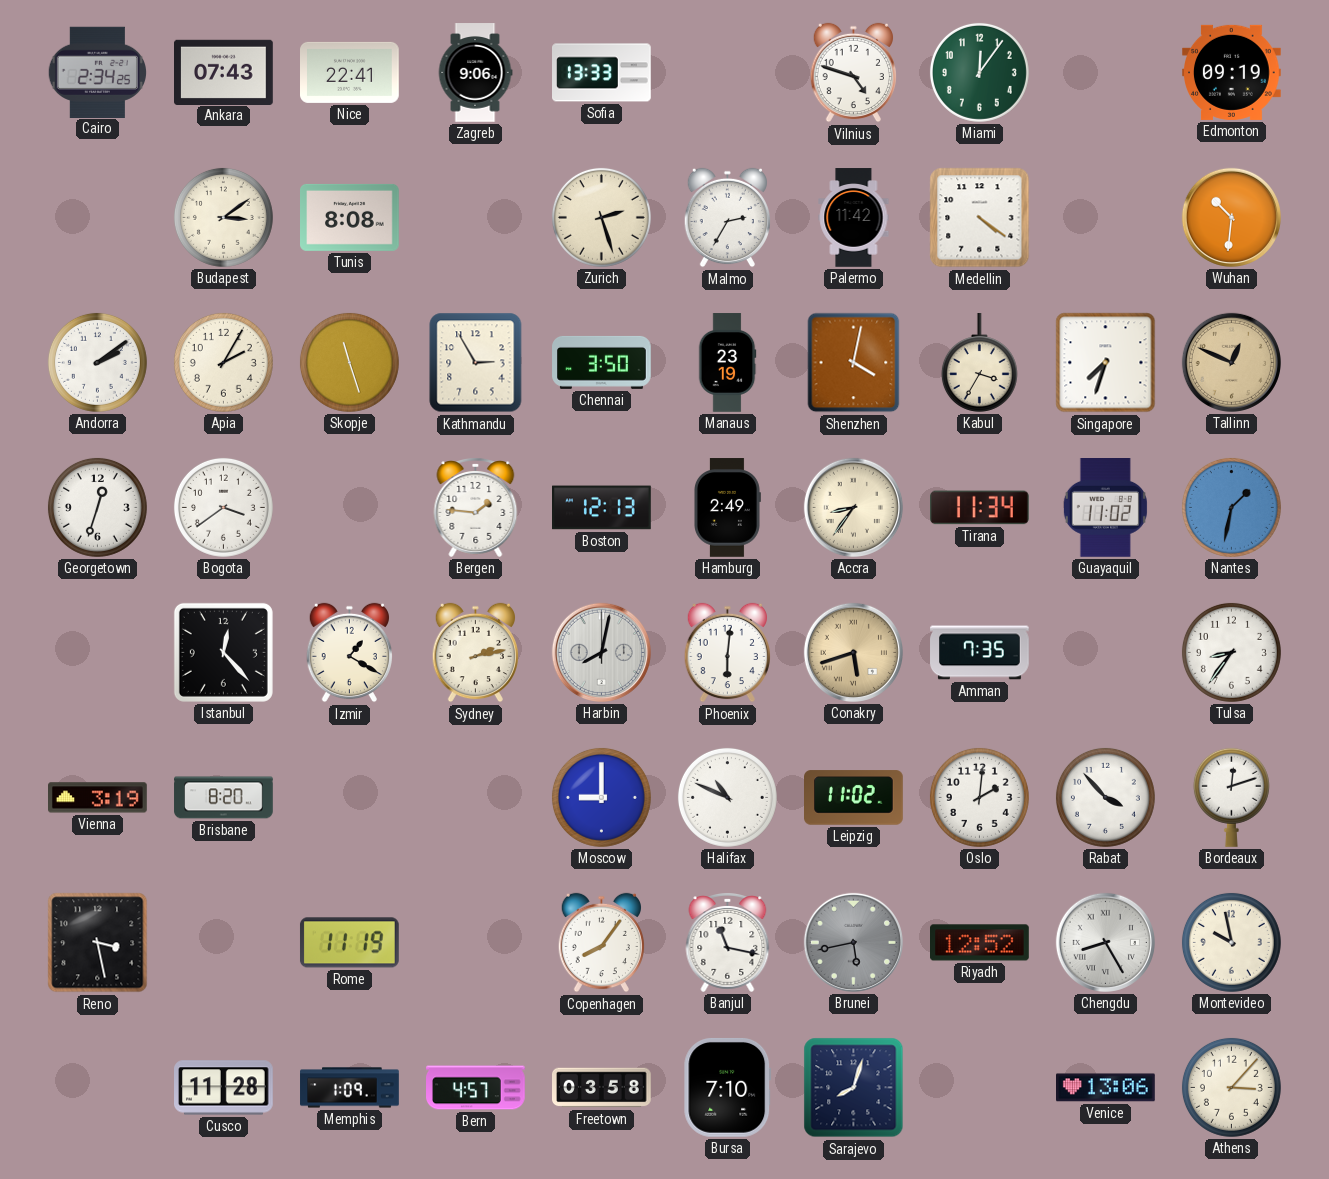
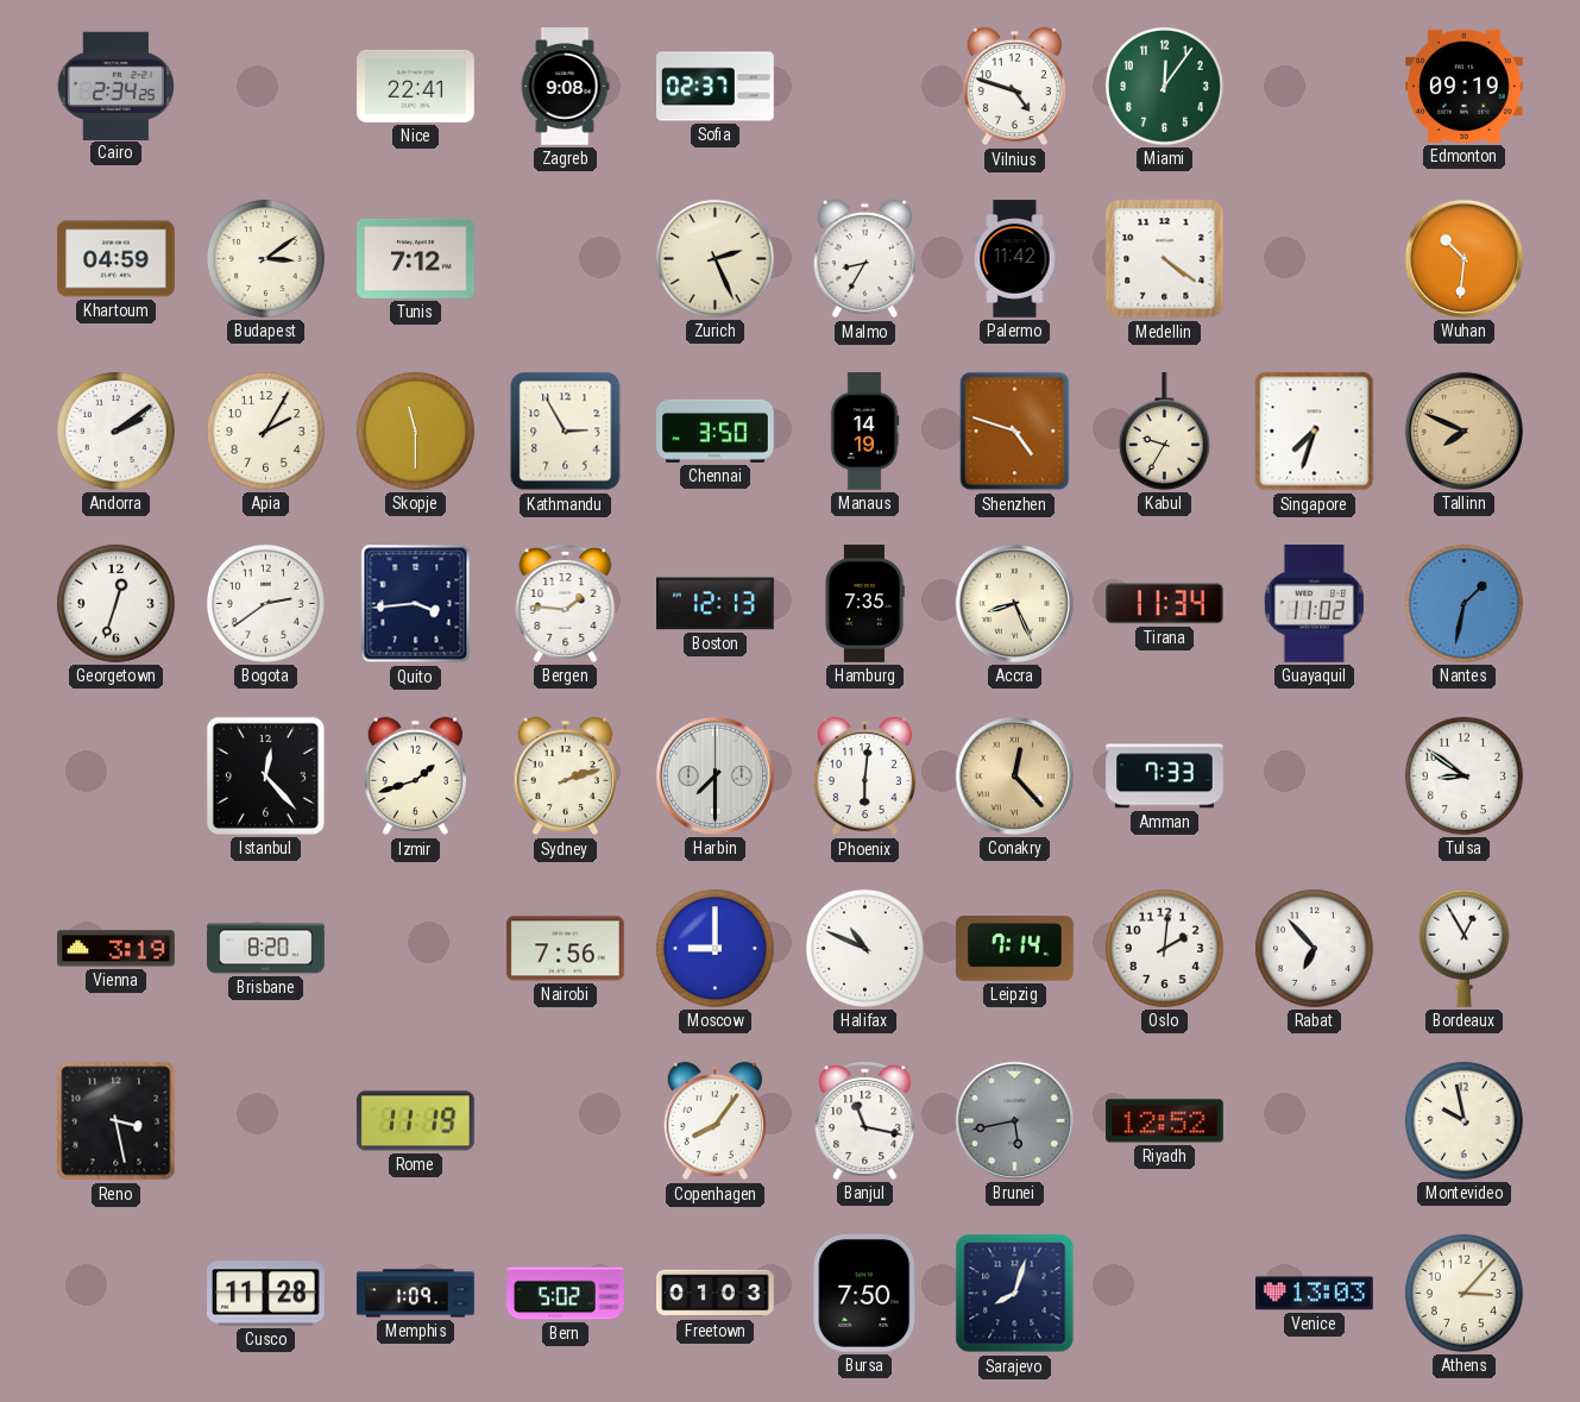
Ankara: 07:43 -> none
Zagreb: 9:06 -> 9:08
Sofia: 13:33 -> 02:37
Khartoum: none -> 04:59
Tunis: 8:08 -> 7:12
Zurich: 2:27 -> 2:26
Malmo: 2:35 -> 8:35
Skopje: 11:27 -> 11:30
Manaus: 23:19 -> 14:19
Shenzhen: 4:02 -> 4:48
Kabul: 3:35 -> 9:35
Tallinn: 12:49 -> 7:49
Bogota: 3:39 -> 2:39
Quito: none -> 3:44
Hamburg: 2:49 -> 7:35
Accra: 8:36 -> 8:26
Izmir: 1:20 -> 1:42
Sydney: 2:13 -> 2:12
Harbin: 8:02 -> 7:30
Conakry: 5:42 -> 12:23
Amman: 7:35 -> 7:33
Tulsa: 8:36 -> 8:51
Nairobi: none -> 7:56
Leipzig: 11:02 -> 7:14
Rabat: 3:53 -> 6:53
Bordeaux: 12:12 -> 12:55
Chengdu: 8:25 -> none
Bern: 4:57 -> 5:02
Freetown: 03:58 -> 01:03
Bursa: 7:10 -> 7:50
Venice: 13:06 -> 13:03
